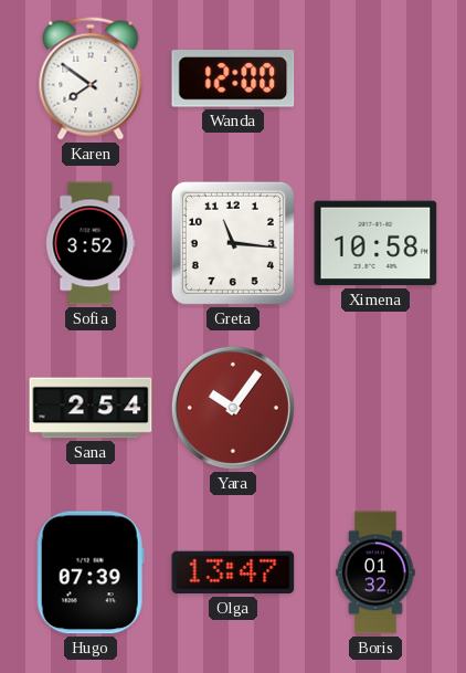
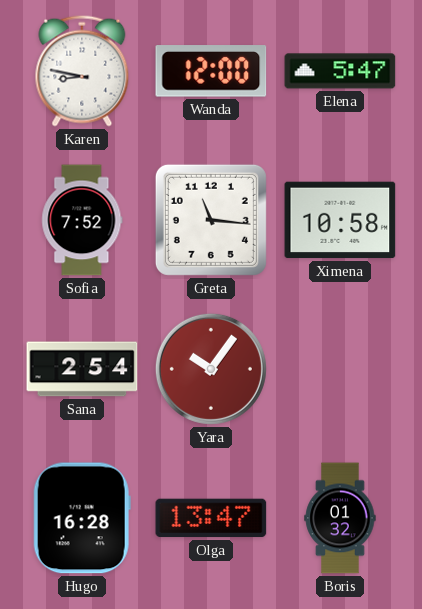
Karen: 7:51 -> 8:47
Elena: none -> 5:47
Sofia: 3:52 -> 7:52
Hugo: 07:39 -> 16:28
